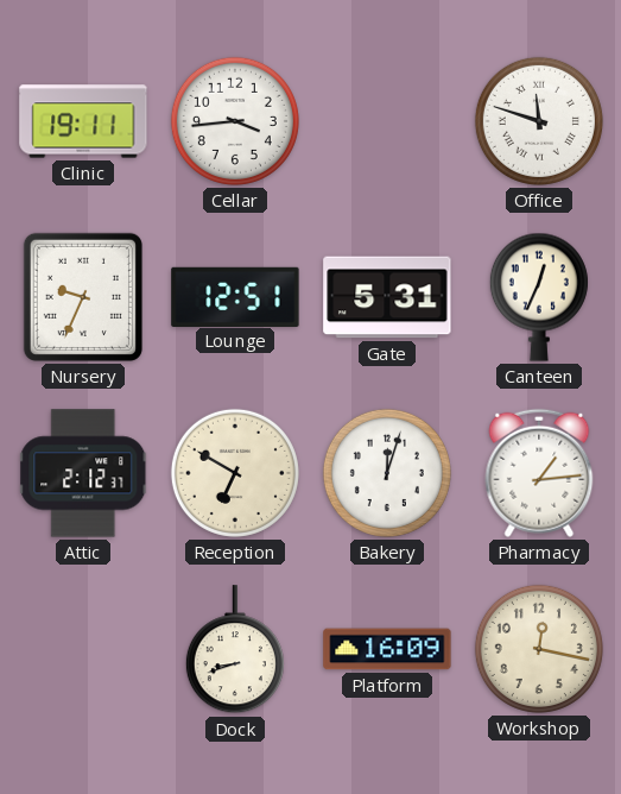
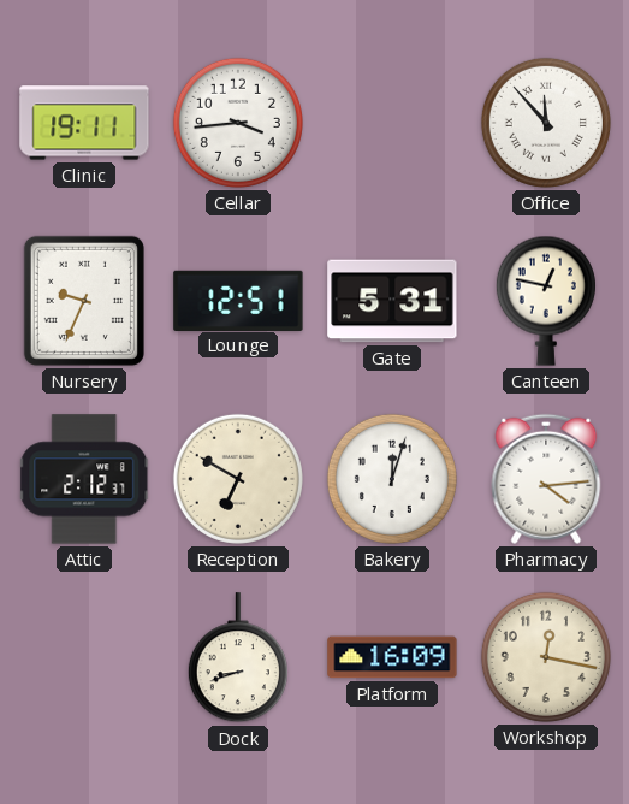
Office: 11:48 -> 11:53
Canteen: 12:34 -> 12:47
Pharmacy: 1:14 -> 4:14
